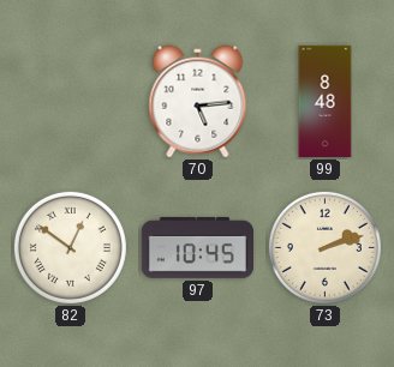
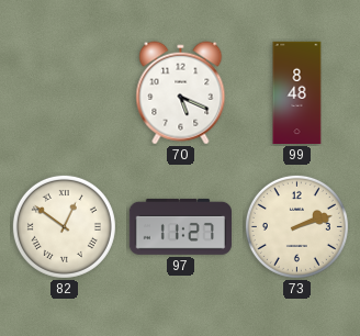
70: 5:14 -> 5:19
97: 10:45 -> 11:27
